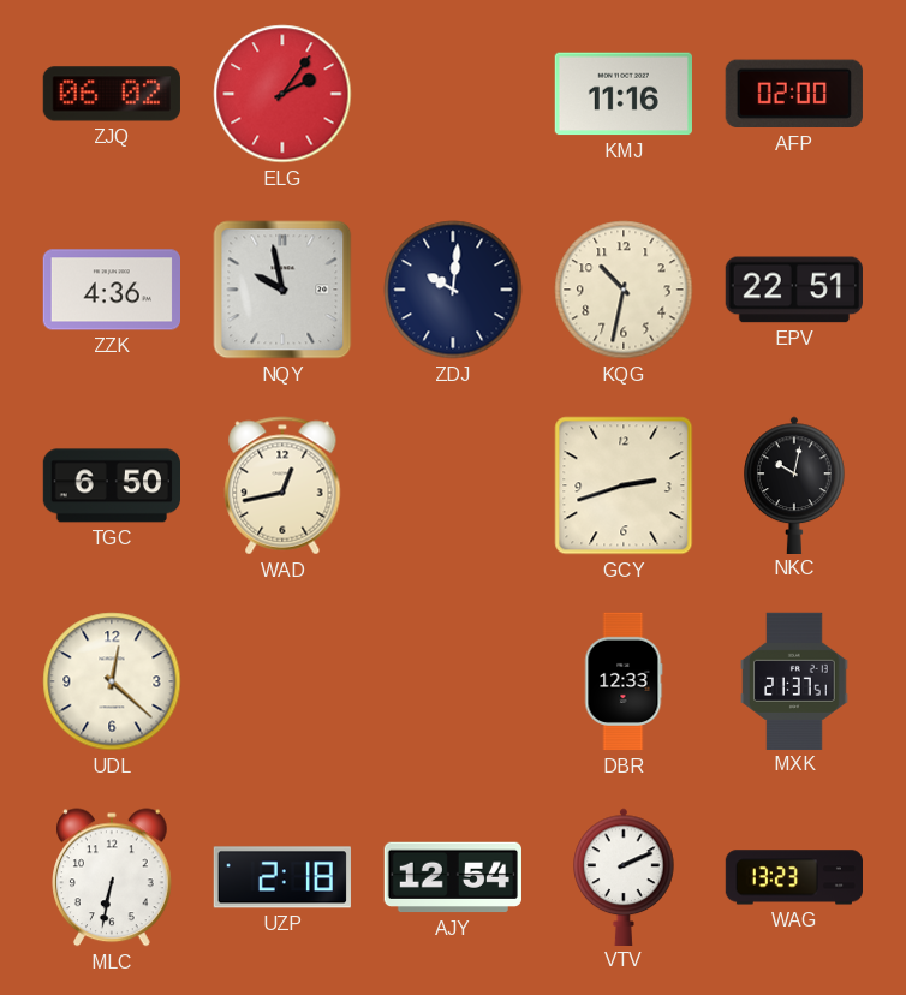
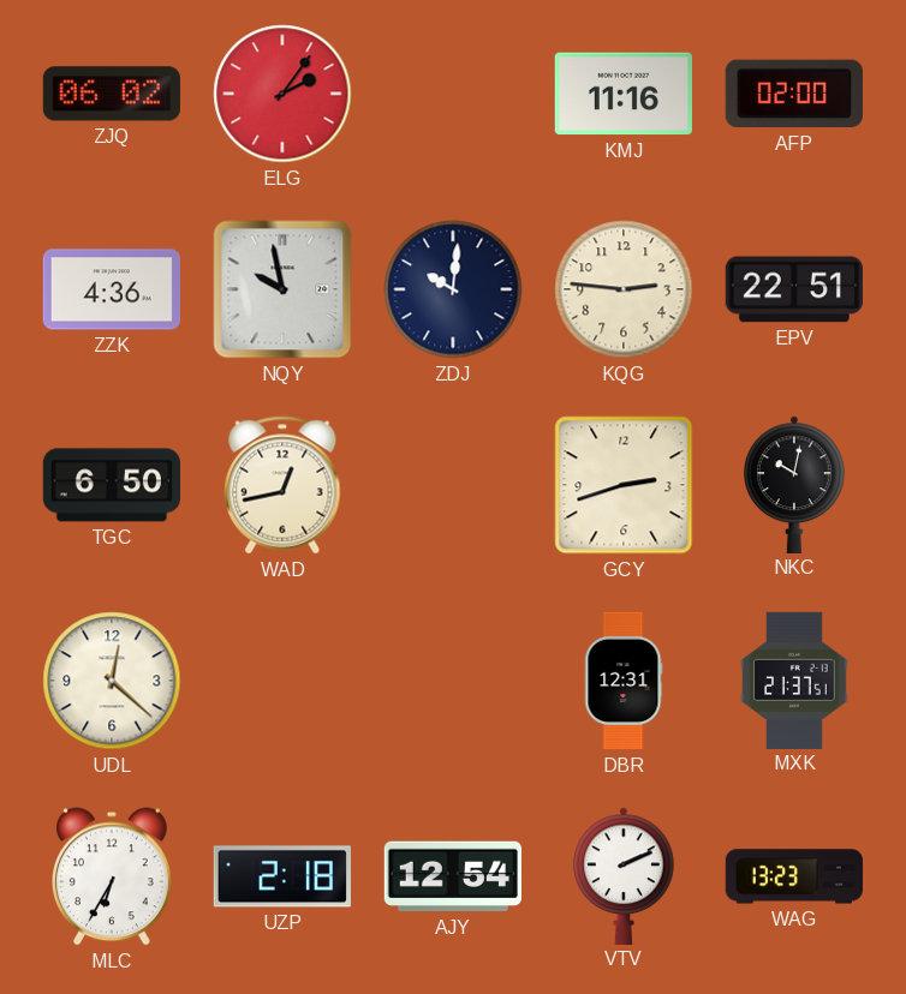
KQG: 10:32 -> 2:46
DBR: 12:33 -> 12:31
MLC: 6:32 -> 6:35
